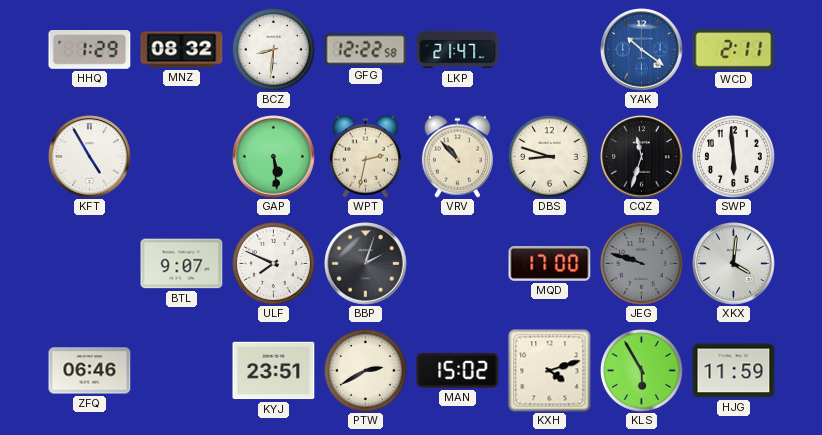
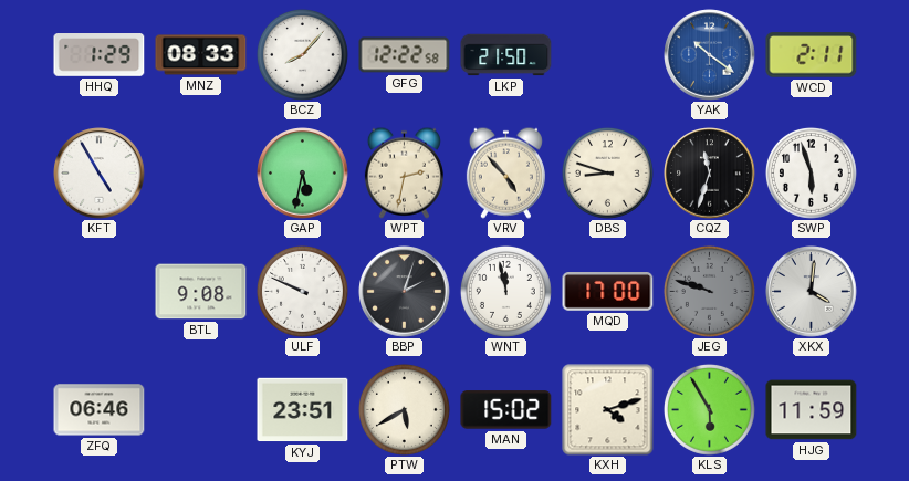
MNZ: 08:32 -> 08:33
BCZ: 8:31 -> 8:07
LKP: 21:47 -> 21:50
GAP: 5:29 -> 5:32
VRV: 10:53 -> 4:53
SWP: 5:59 -> 5:57
BTL: 9:07 -> 9:08
ULF: 7:49 -> 9:49
WNT: none -> 11:58
PTW: 2:40 -> 5:40
